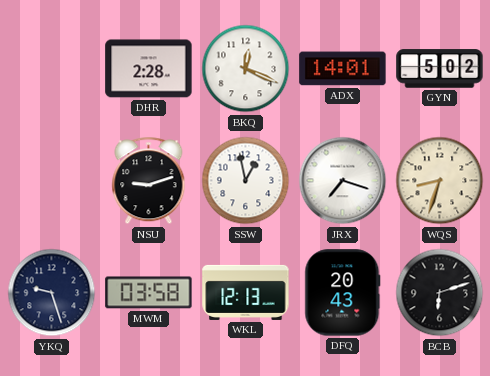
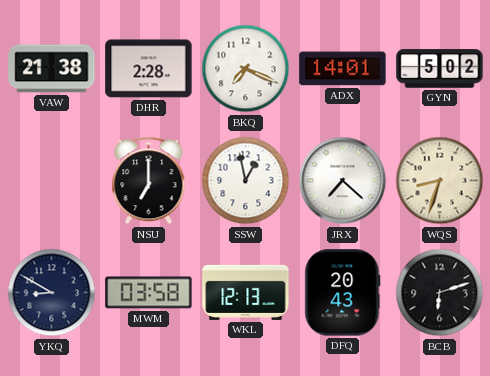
VAW: none -> 21:38
BKQ: 12:19 -> 7:19
NSU: 9:12 -> 7:00
JRX: 7:18 -> 7:22
YKQ: 9:27 -> 8:50
